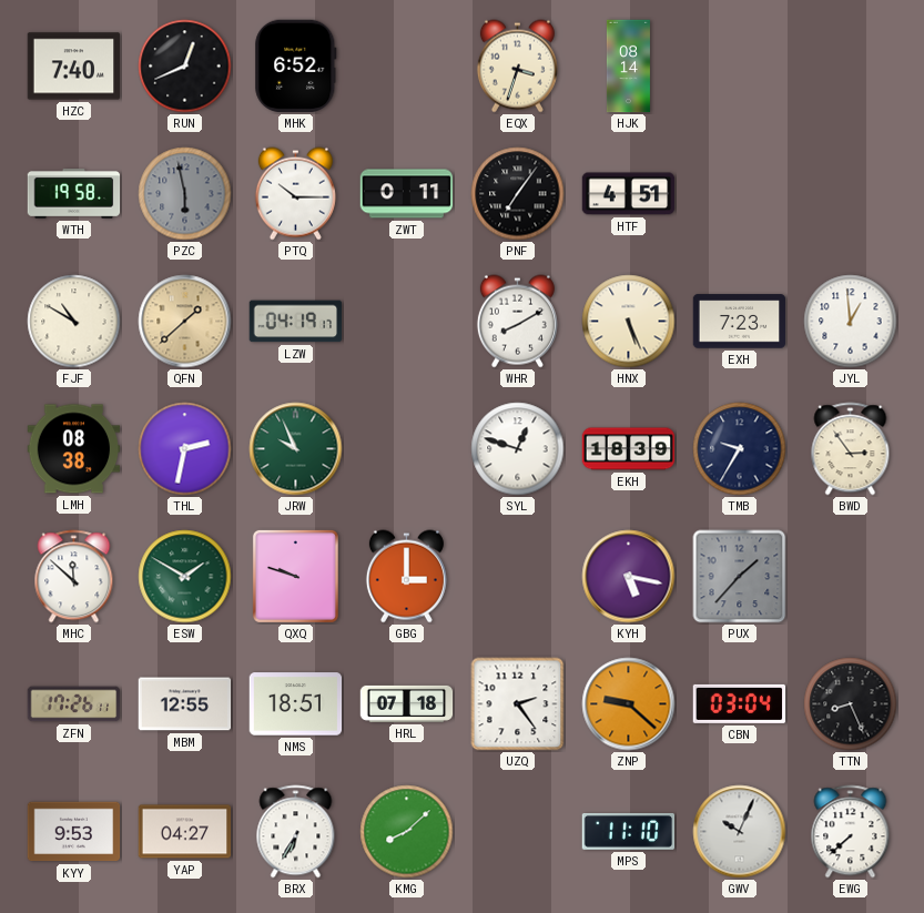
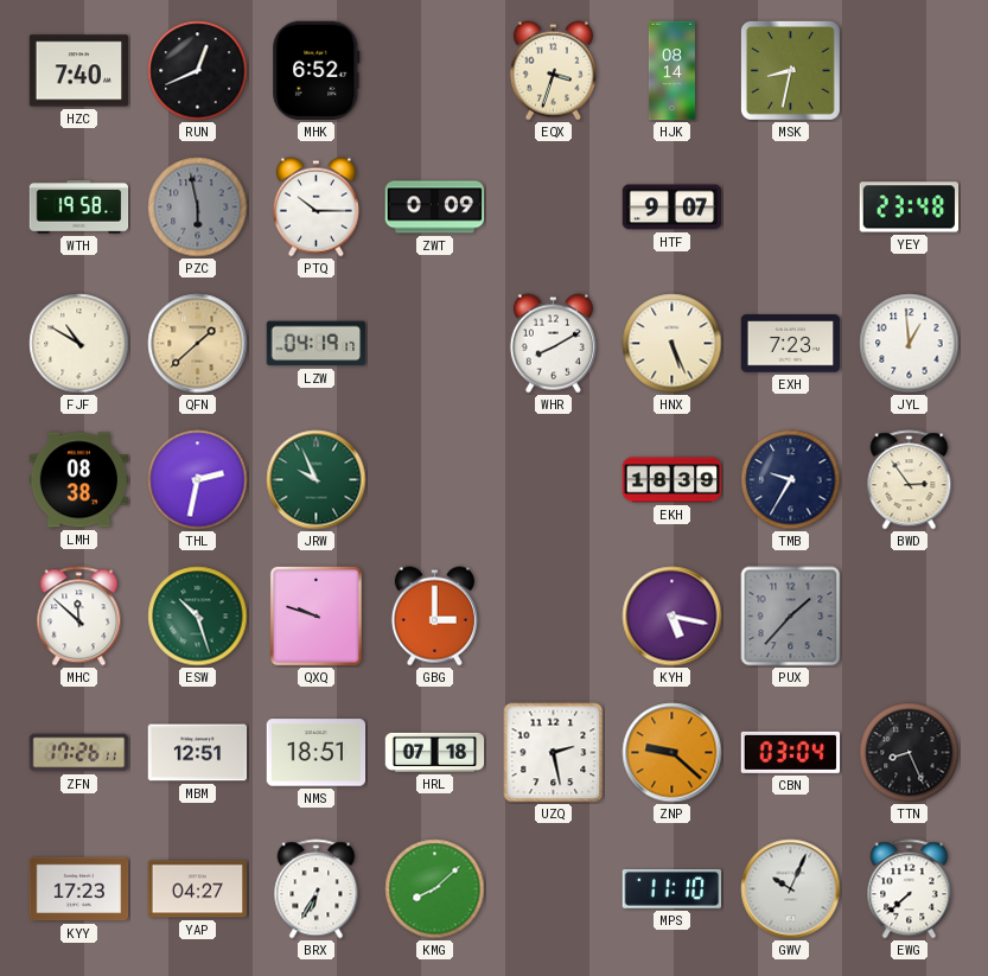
MSK: none -> 8:32
ZWT: 0:11 -> 0:09
PNF: 7:06 -> none
HTF: 4:51 -> 9:07
YEY: none -> 23:48
SYL: 12:48 -> none
ESW: 1:50 -> 10:27
MBM: 12:55 -> 12:51
UZQ: 2:24 -> 2:28
KYY: 9:53 -> 17:23
